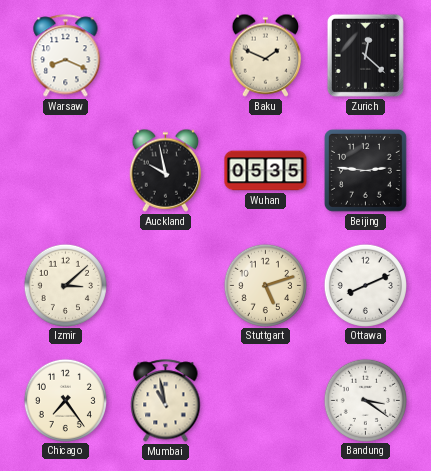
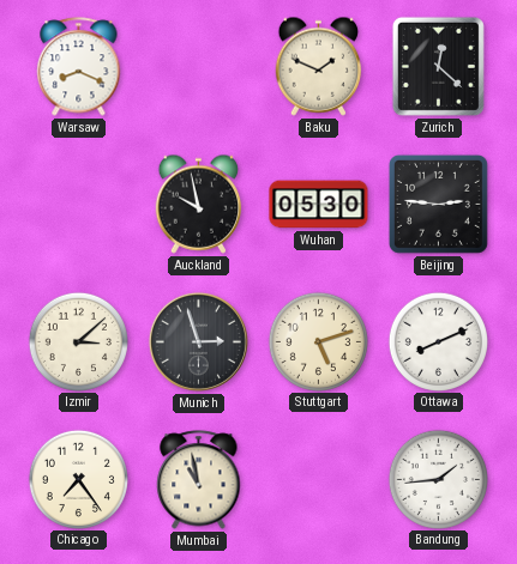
Wuhan: 05:35 -> 05:30
Munich: none -> 2:57
Bandung: 3:21 -> 1:44
